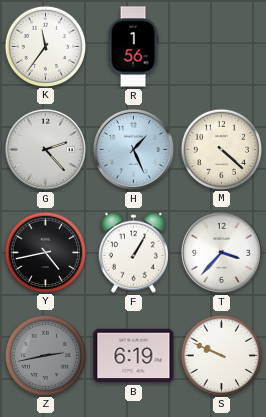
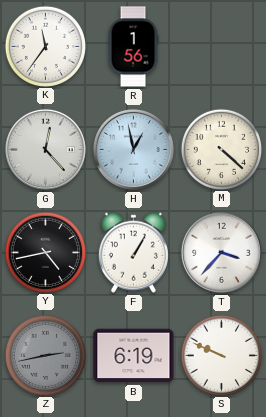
G: 2:23 -> 12:23
H: 1:26 -> 12:58
